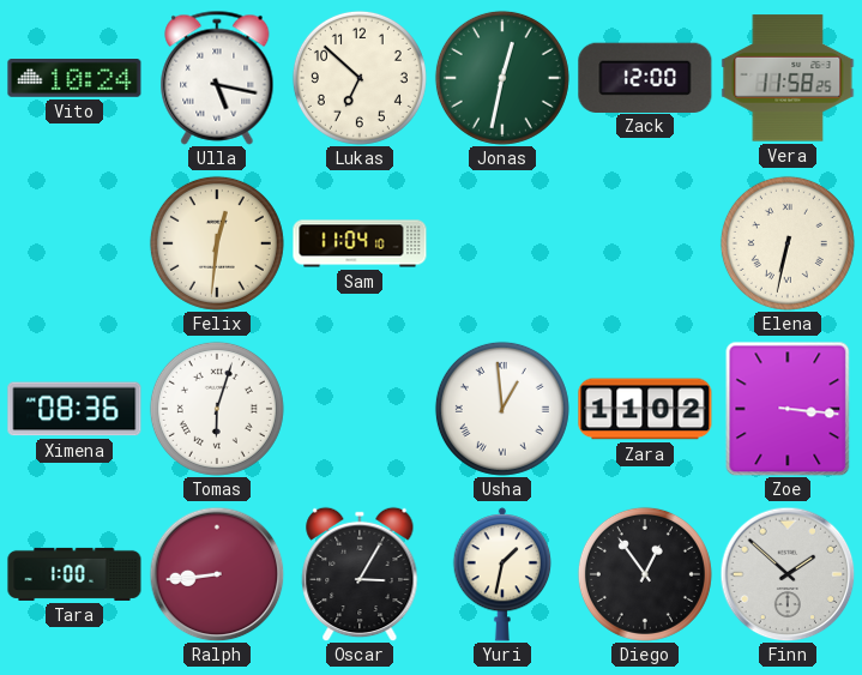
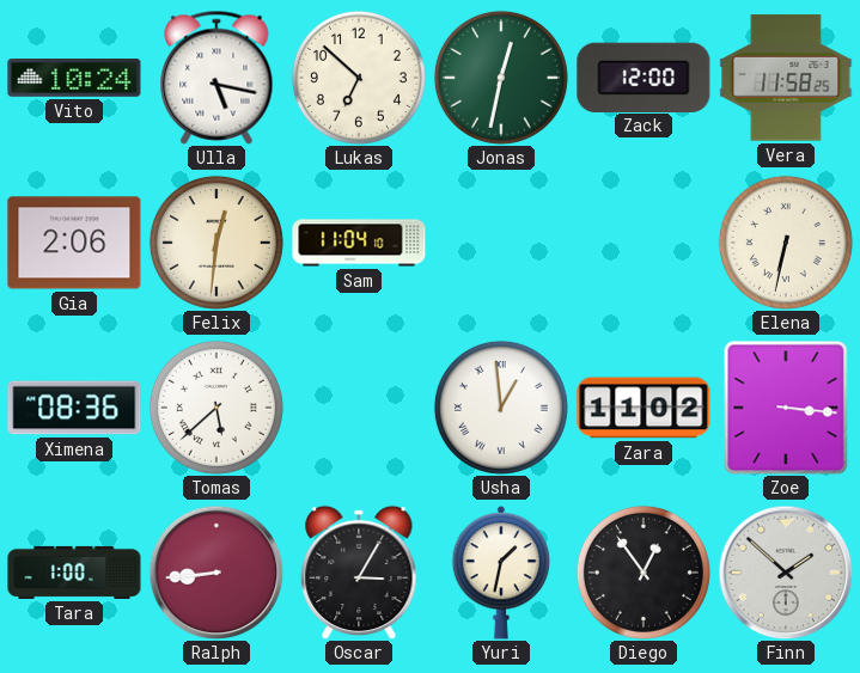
Gia: none -> 2:06
Tomas: 6:03 -> 5:38
